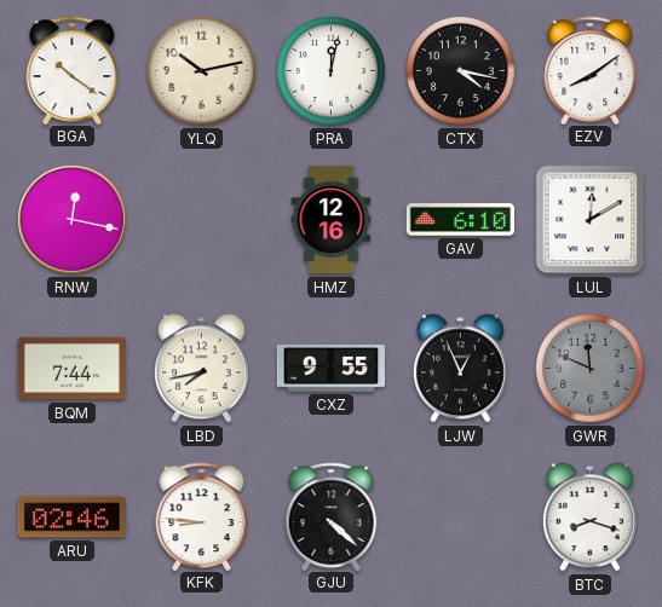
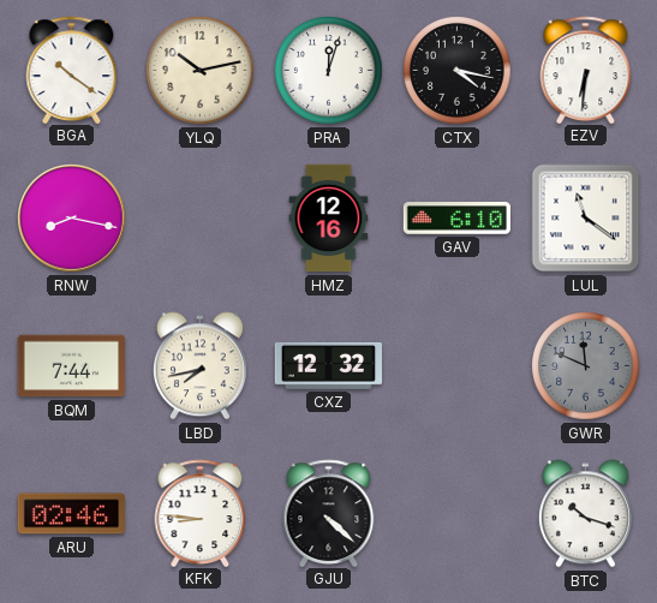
PRA: 12:02 -> 12:03
EZV: 8:09 -> 6:31
RNW: 12:17 -> 8:17
LUL: 12:10 -> 11:21
CXZ: 9:55 -> 12:32
LJW: 12:56 -> none
BTC: 8:18 -> 10:18
